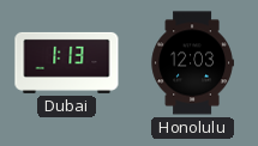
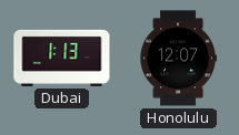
Honolulu: 12:03 -> 12:07
